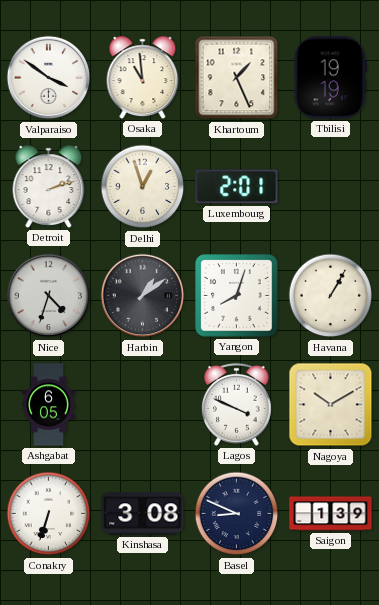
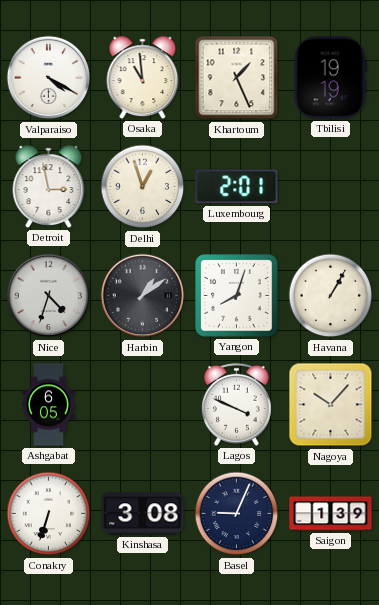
Valparaiso: 3:51 -> 4:20
Detroit: 2:12 -> 2:58
Nagoya: 10:10 -> 10:07
Basel: 8:49 -> 9:04
